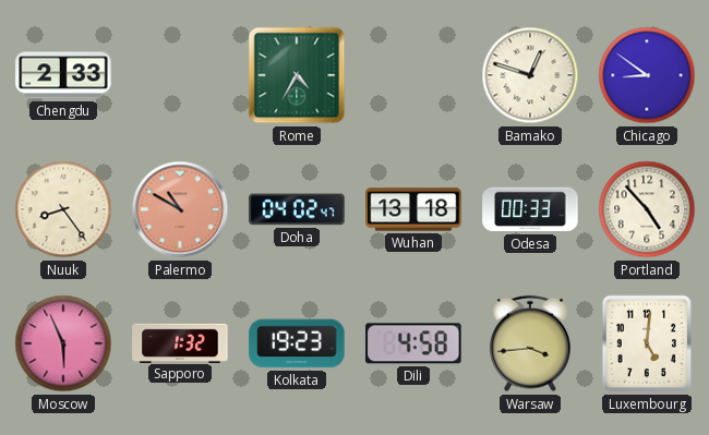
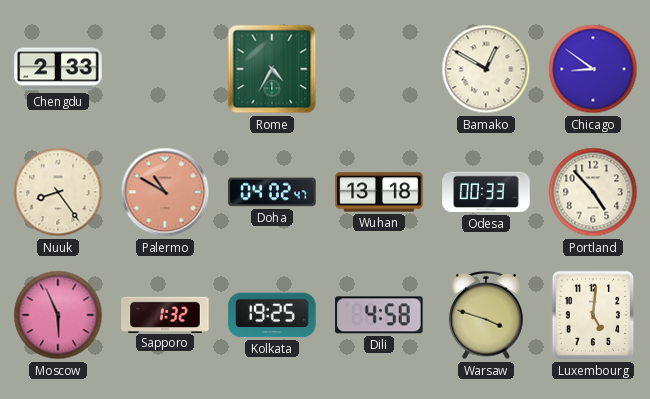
Bamako: 12:48 -> 12:50
Kolkata: 19:23 -> 19:25
Warsaw: 3:44 -> 3:48
